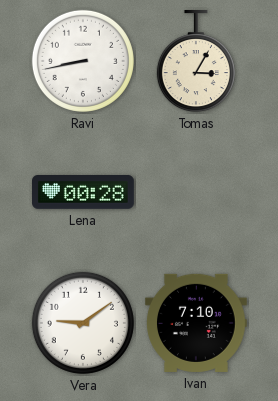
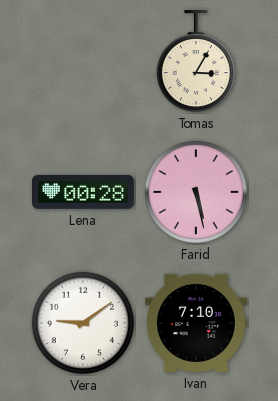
Ravi: 8:43 -> none
Farid: none -> 5:28
